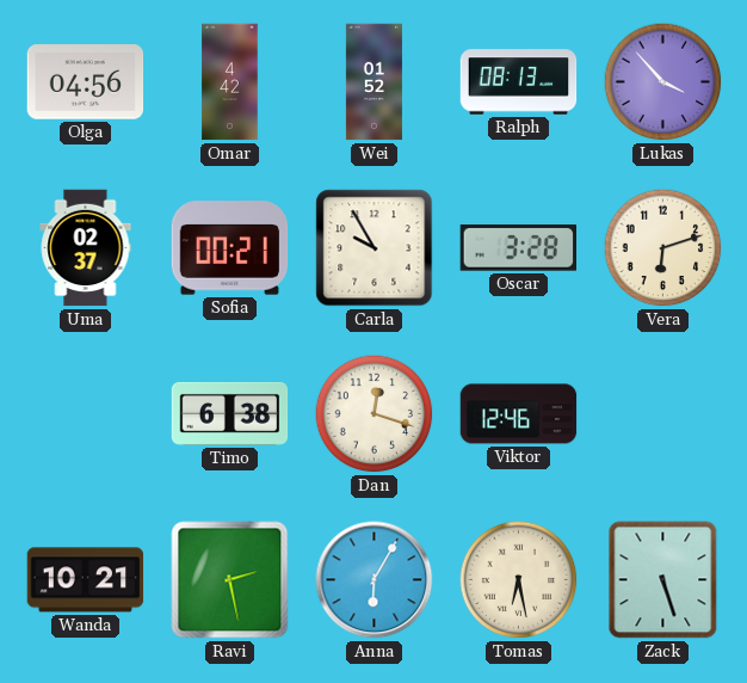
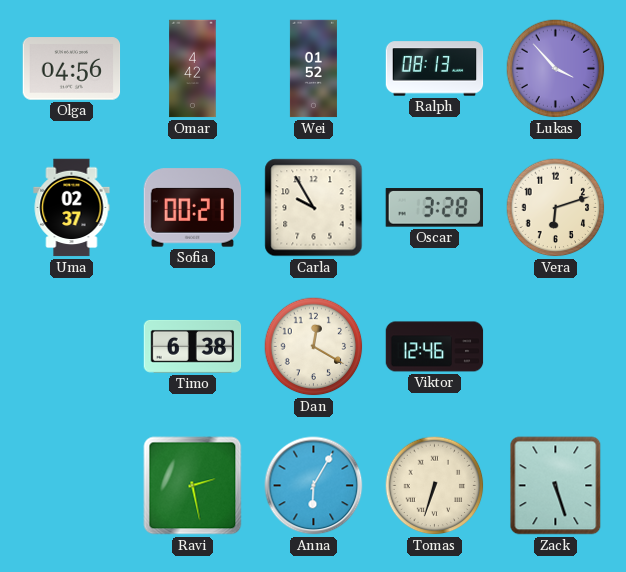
Dan: 12:18 -> 12:20
Wanda: 10:21 -> none
Tomas: 6:28 -> 6:33
